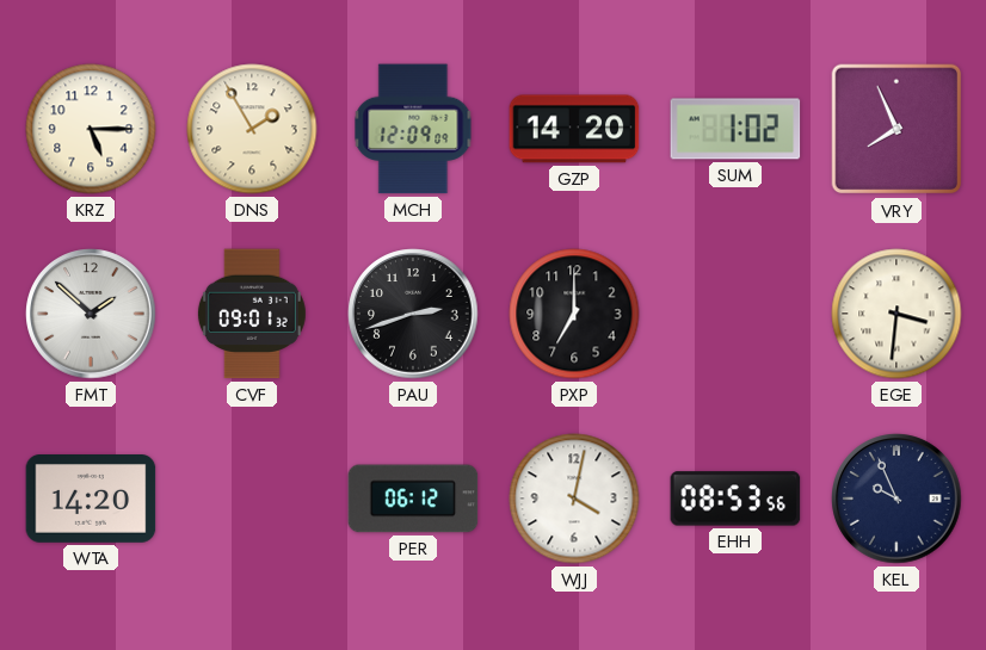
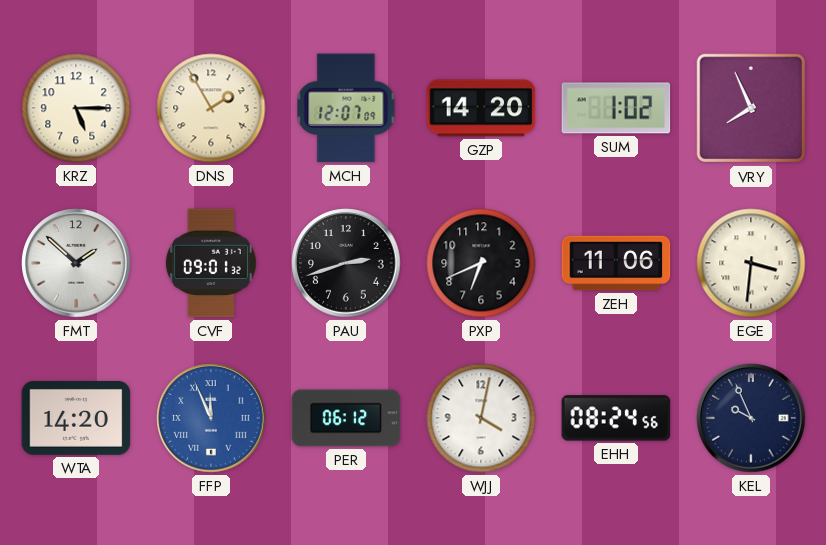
MCH: 12:09 -> 12:07
PXP: 7:00 -> 6:41
ZEH: none -> 11:06
FFP: none -> 11:56
EHH: 08:53 -> 08:24
